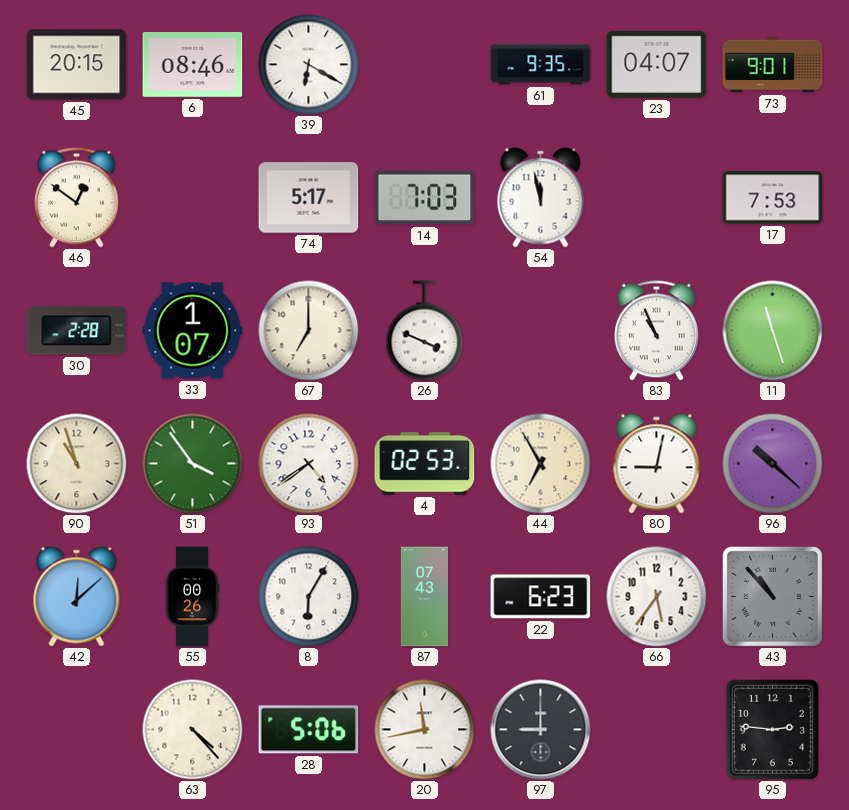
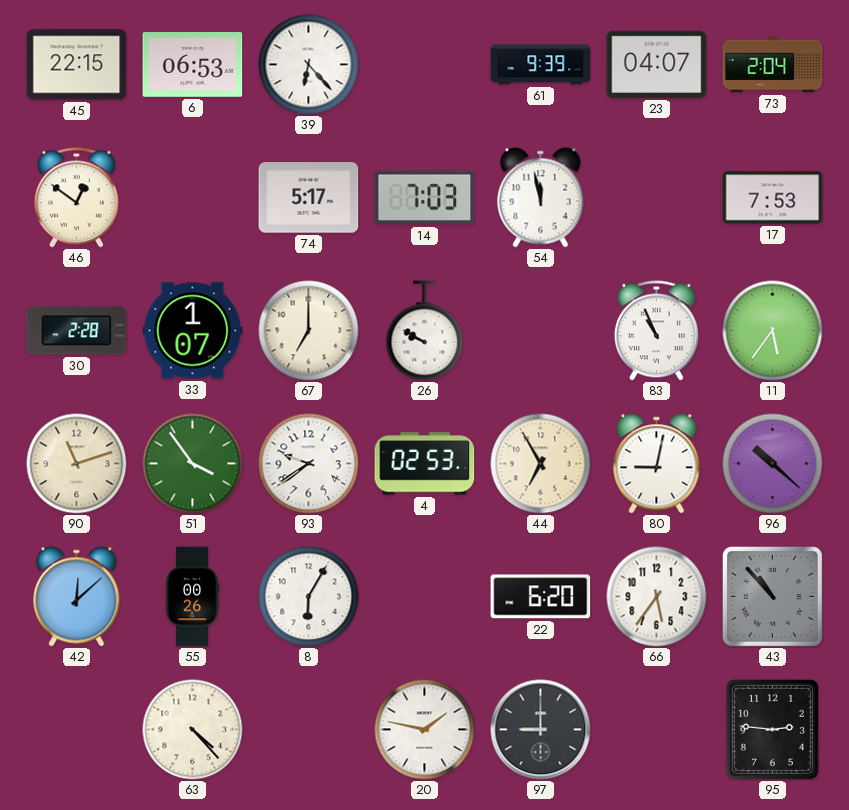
45: 20:15 -> 22:15
6: 08:46 -> 06:53
39: 6:20 -> 6:23
61: 9:35 -> 9:39
73: 9:01 -> 2:04
26: 3:49 -> 9:50
11: 11:27 -> 5:36
90: 10:57 -> 11:12
93: 4:39 -> 9:39
87: 07:43 -> none
22: 6:23 -> 6:20
28: 5:06 -> none
20: 11:43 -> 1:47
